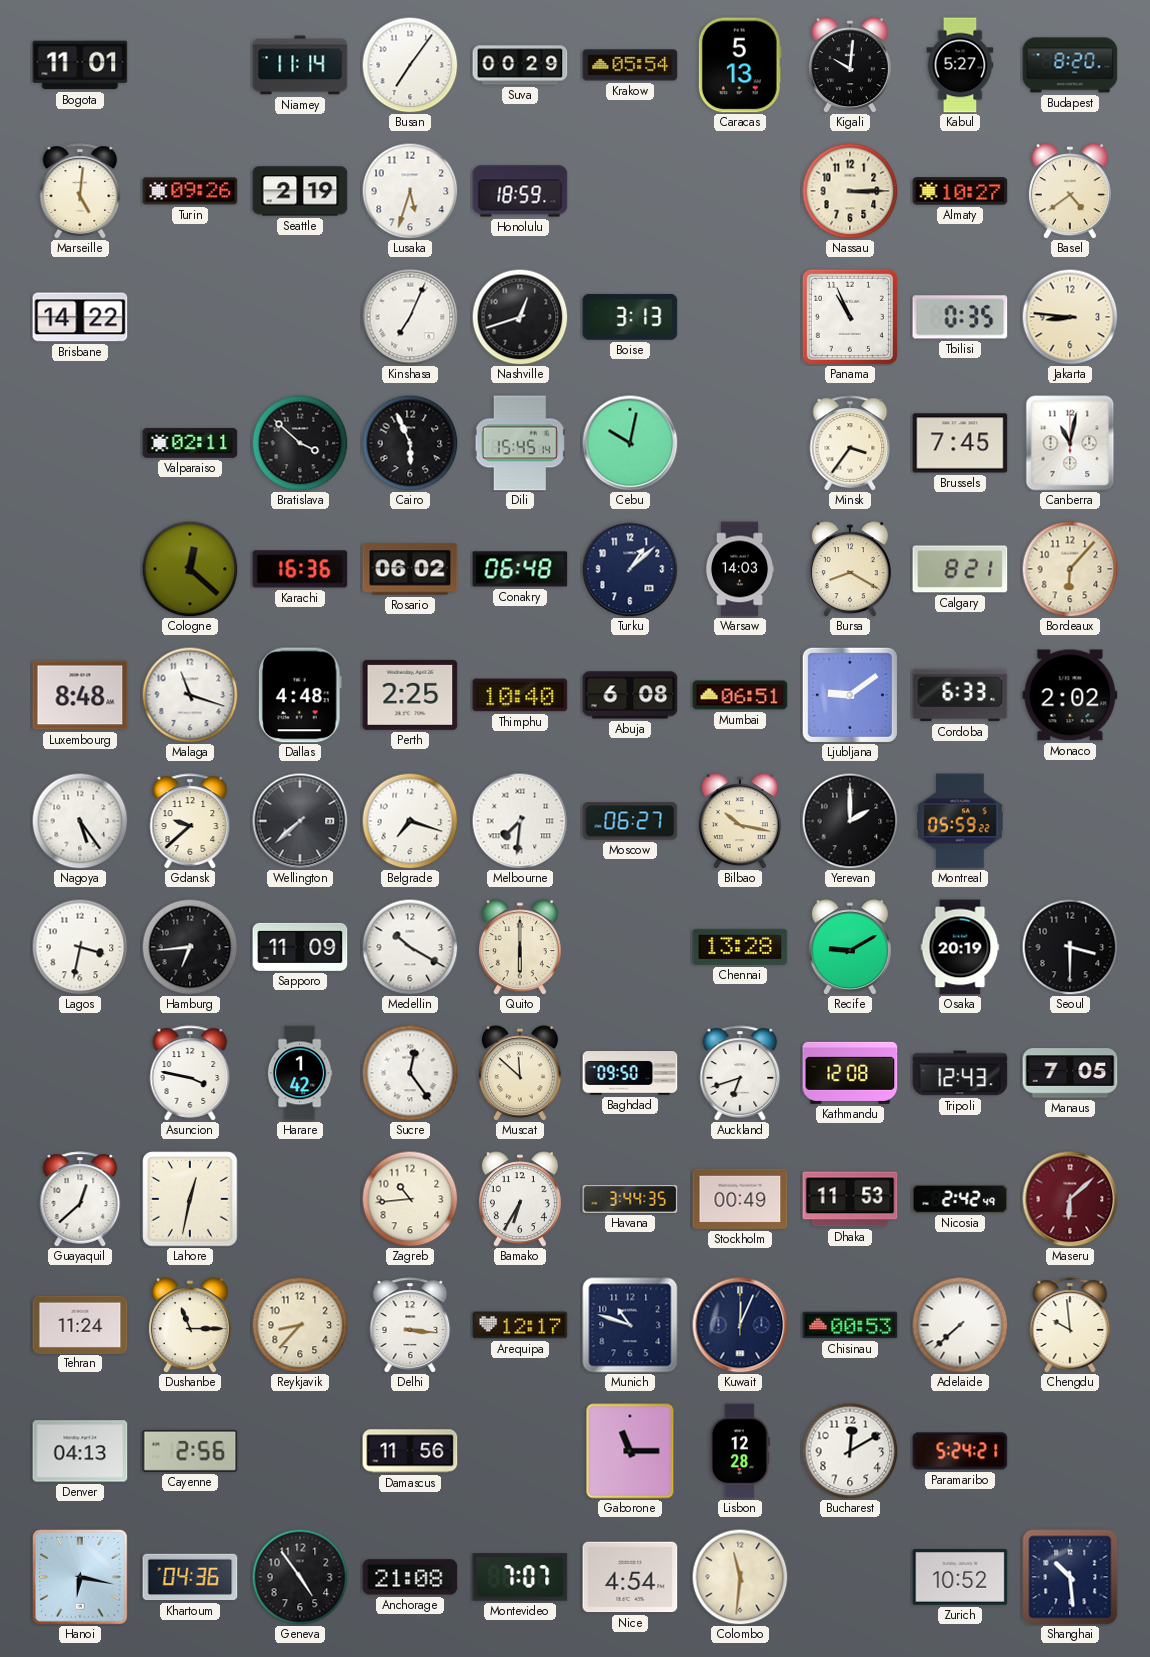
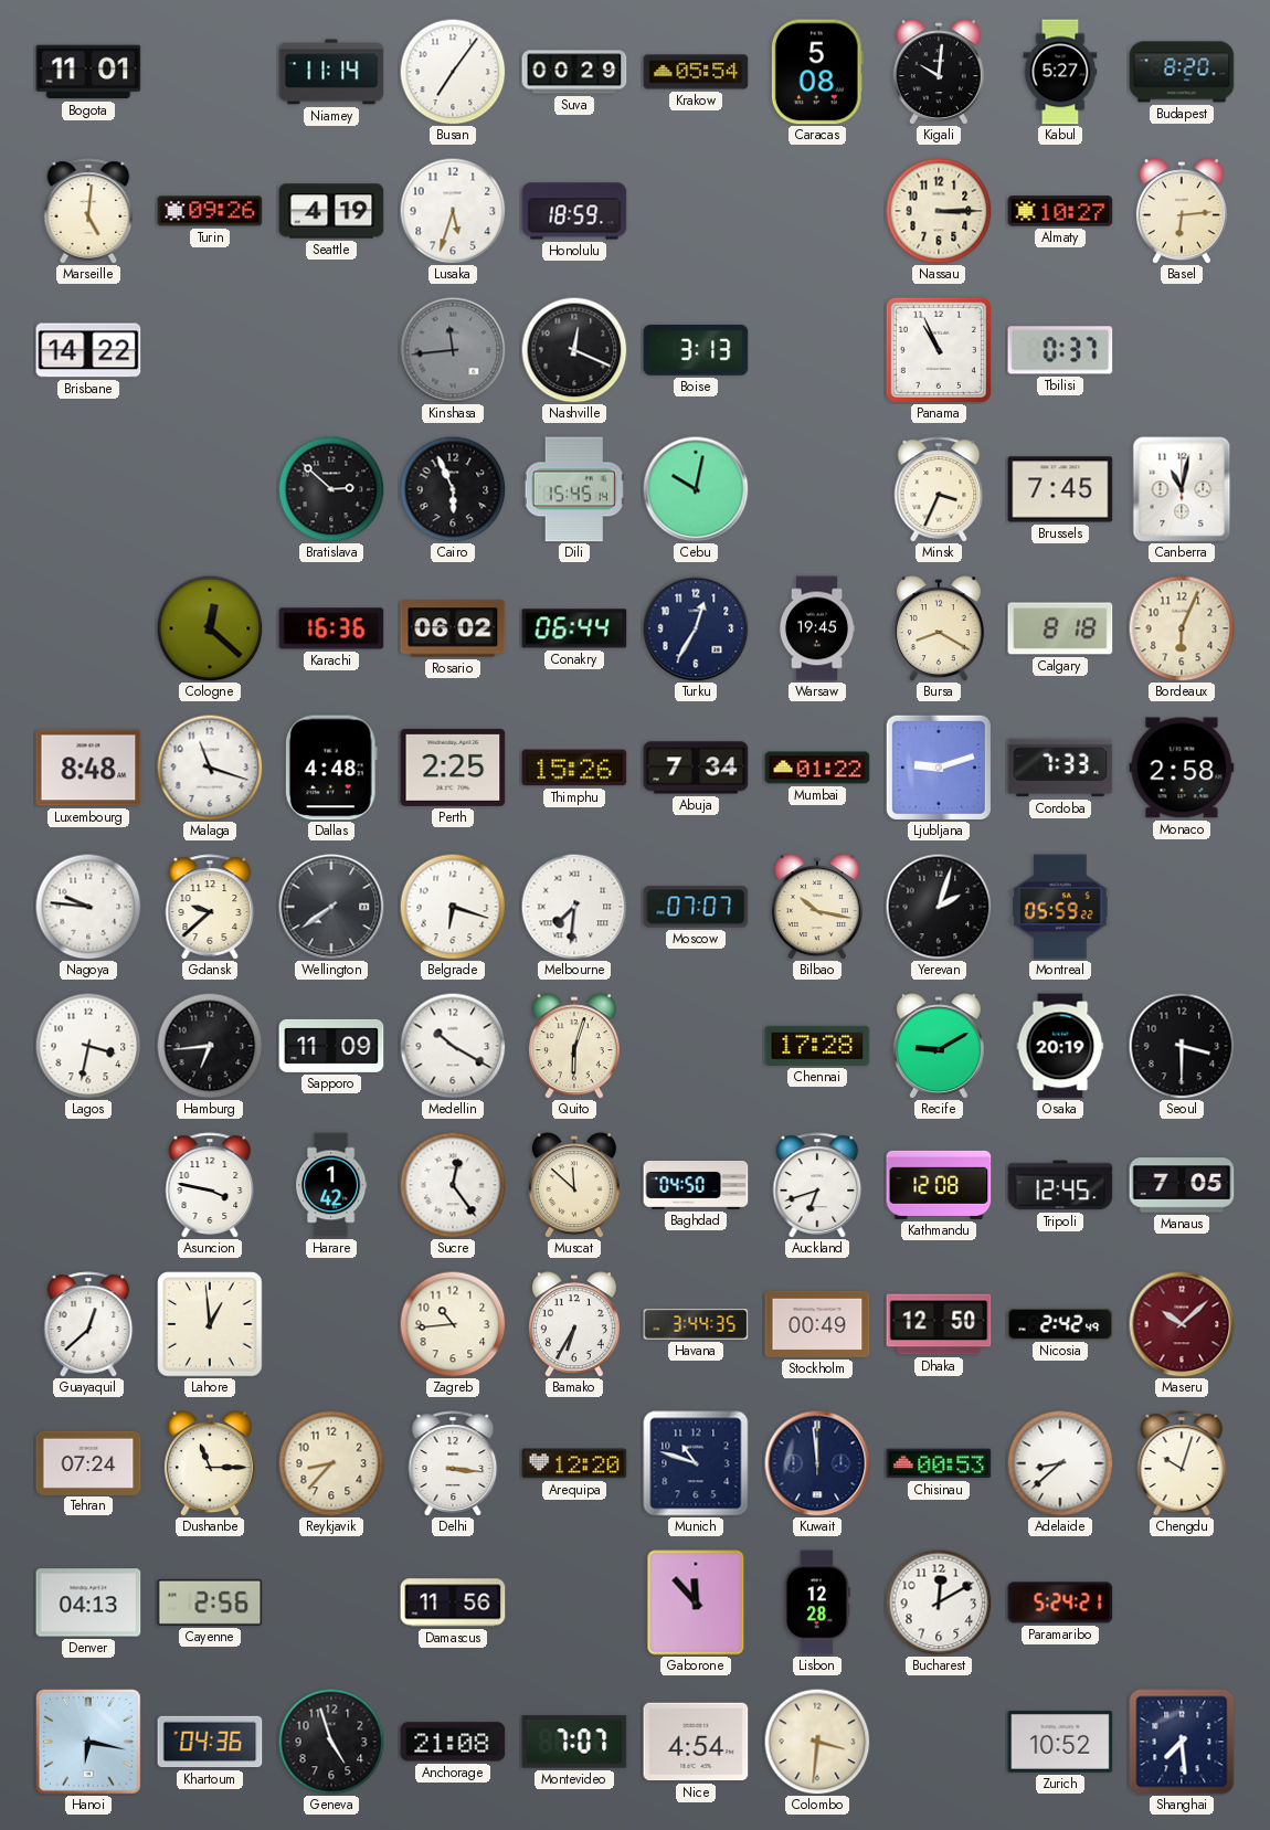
Caracas: 5:13 -> 5:08
Seattle: 2:19 -> 4:19
Basel: 4:39 -> 6:14
Kinshasa: 7:04 -> 11:44
Kinshasa dial: white -> grey
Nashville: 12:42 -> 12:19
Tbilisi: 0:35 -> 0:37
Jakarta: 8:46 -> none
Valparaiso: 02:11 -> none
Bratislava: 3:52 -> 2:52
Minsk: 3:36 -> 3:34
Conakry: 06:48 -> 06:44
Turku: 1:08 -> 12:35
Warsaw: 14:03 -> 19:45
Calgary: 8:21 -> 8:18
Bordeaux: 6:07 -> 6:04
Thimphu: 10:40 -> 15:26
Abuja: 6:08 -> 7:34
Mumbai: 06:51 -> 01:22
Ljubljana: 9:09 -> 9:12
Cordoba: 6:33 -> 7:33
Monaco: 2:02 -> 2:58
Nagoya: 5:24 -> 9:46
Wellington: 7:38 -> 7:39
Belgrade: 7:18 -> 6:18
Moscow: 06:27 -> 07:07
Yerevan: 2:00 -> 2:03
Quito: 6:00 -> 6:03
Chennai: 13:28 -> 17:28
Baghdad: 09:50 -> 04:50
Tripoli: 12:43 -> 12:45
Lahore: 12:32 -> 12:59
Dhaka: 11:53 -> 12:50
Maseru: 6:08 -> 10:08
Tehran: 11:24 -> 07:24
Arequipa: 12:17 -> 12:20
Kuwait: 12:04 -> 11:59
Adelaide: 7:38 -> 8:38
Chengdu: 9:59 -> 10:03
Gaborone: 11:15 -> 11:53
Geneva: 4:54 -> 4:57
Colombo: 11:31 -> 3:31
Shanghai: 10:29 -> 7:29
